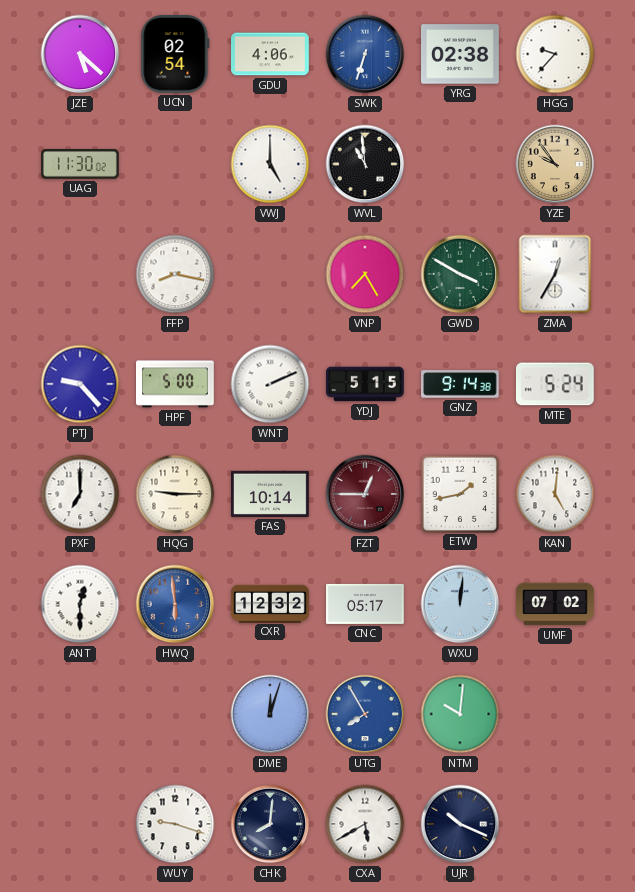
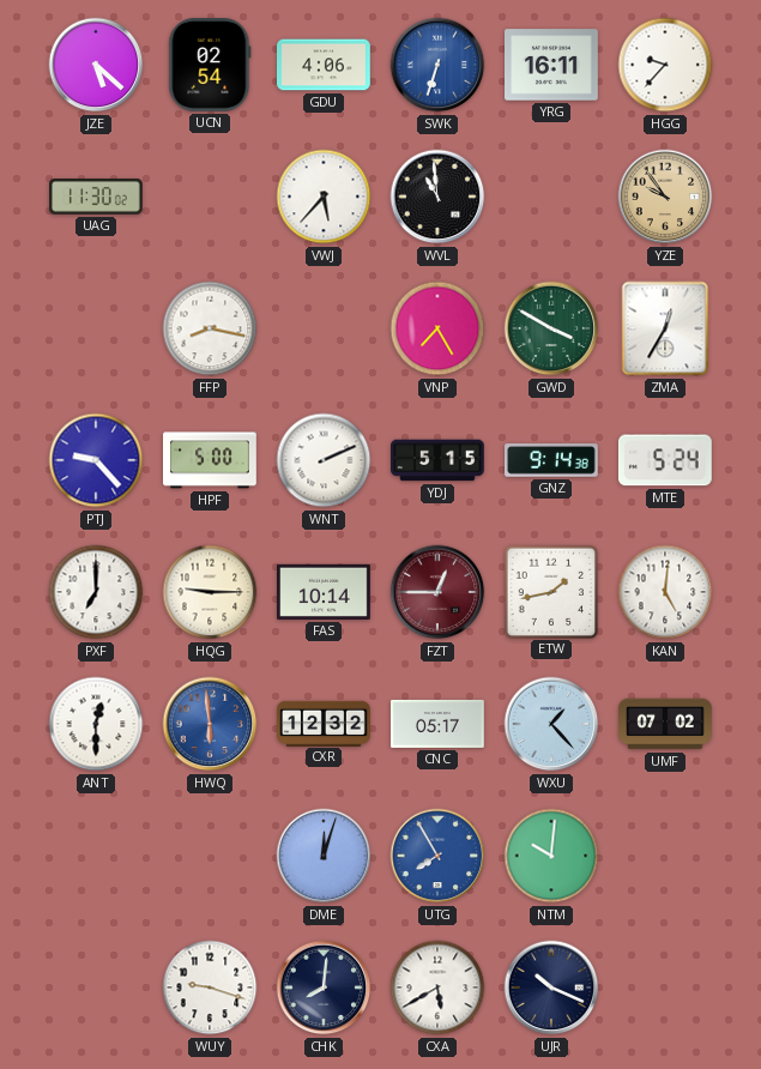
YRG: 02:38 -> 16:11
VWJ: 5:00 -> 5:37
WXU: 12:01 -> 1:23
